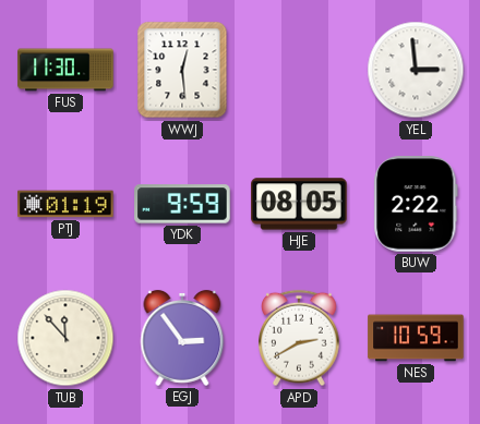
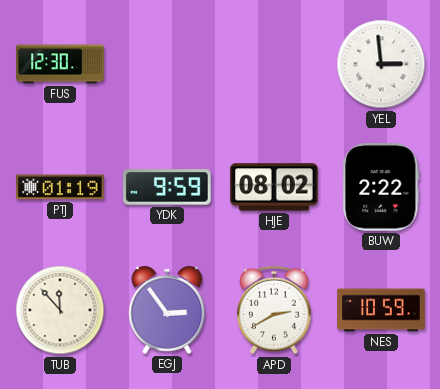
FUS: 11:30 -> 12:30
WWJ: 12:29 -> none
HJE: 08:05 -> 08:02
